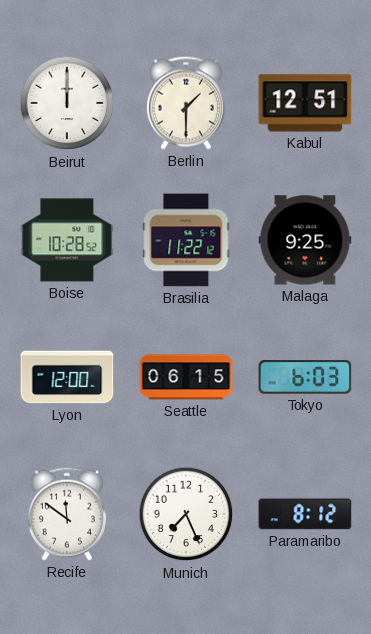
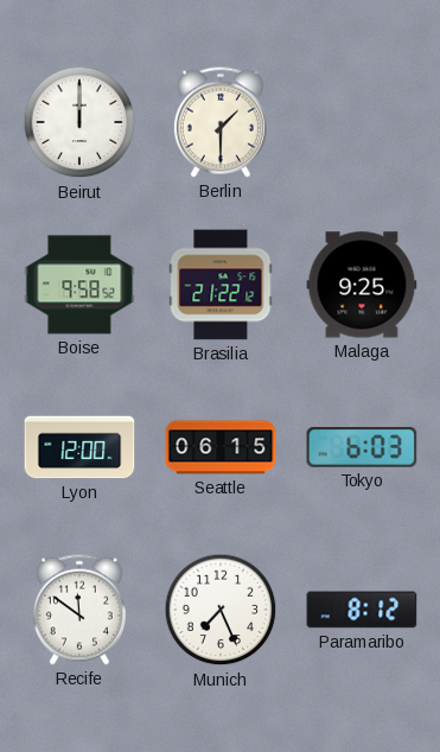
Kabul: 12:51 -> none
Boise: 10:28 -> 9:58
Brasilia: 11:22 -> 21:22
